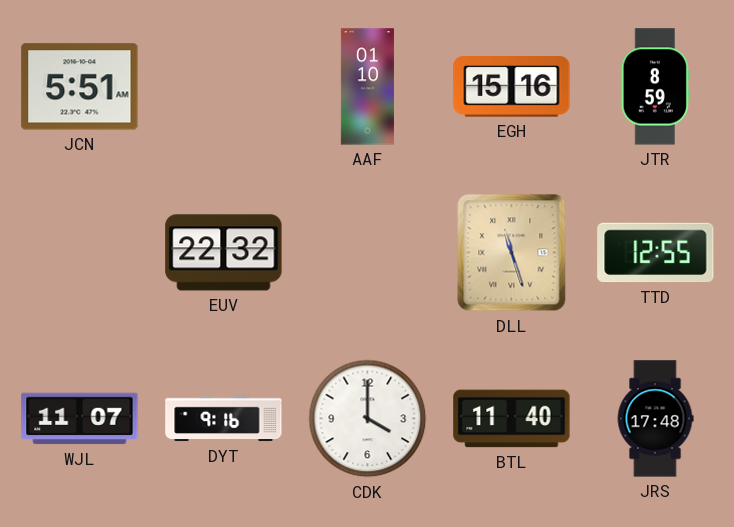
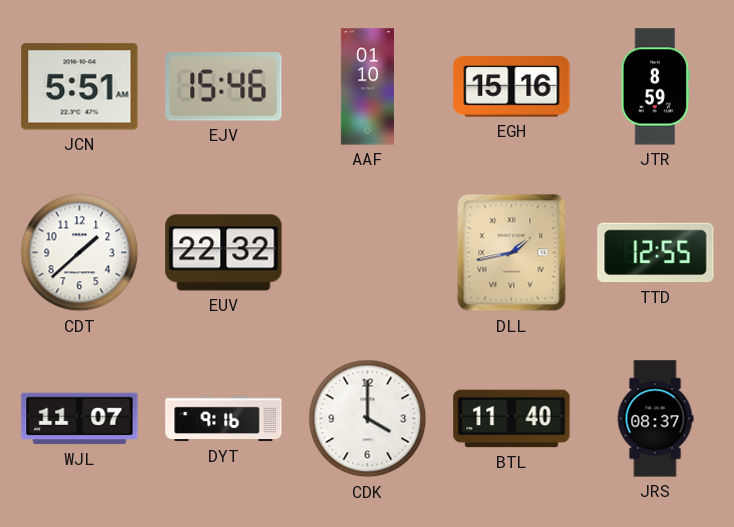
EJV: none -> 15:46
CDT: none -> 1:38
DLL: 11:27 -> 1:43
JRS: 17:48 -> 08:37
